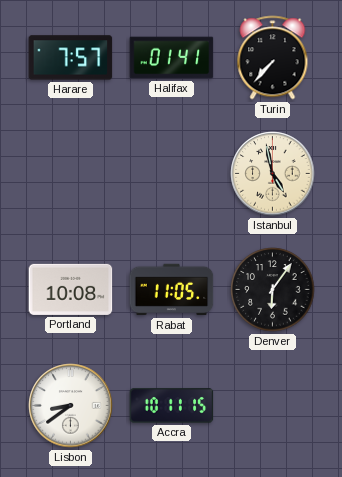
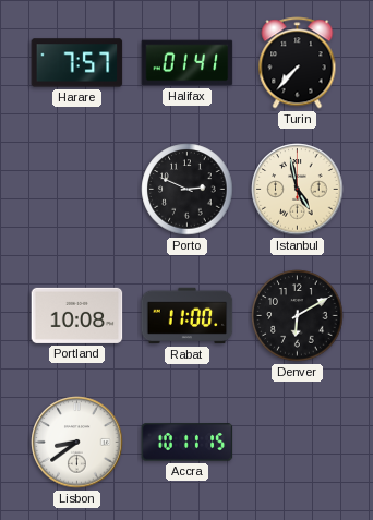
Porto: none -> 2:49
Rabat: 11:05 -> 11:00
Denver: 6:06 -> 6:10
